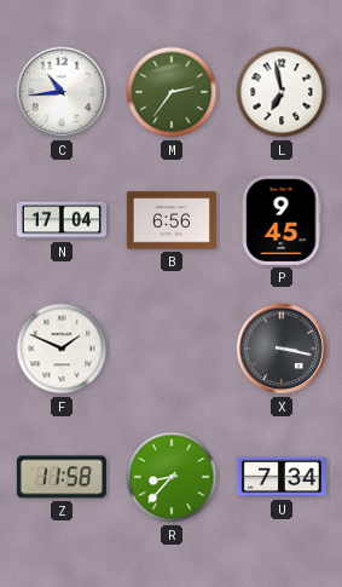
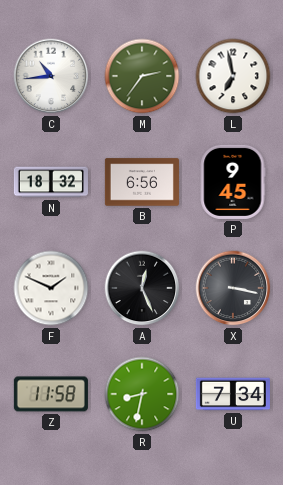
N: 17:04 -> 18:32
A: none -> 12:26
R: 8:37 -> 8:32
